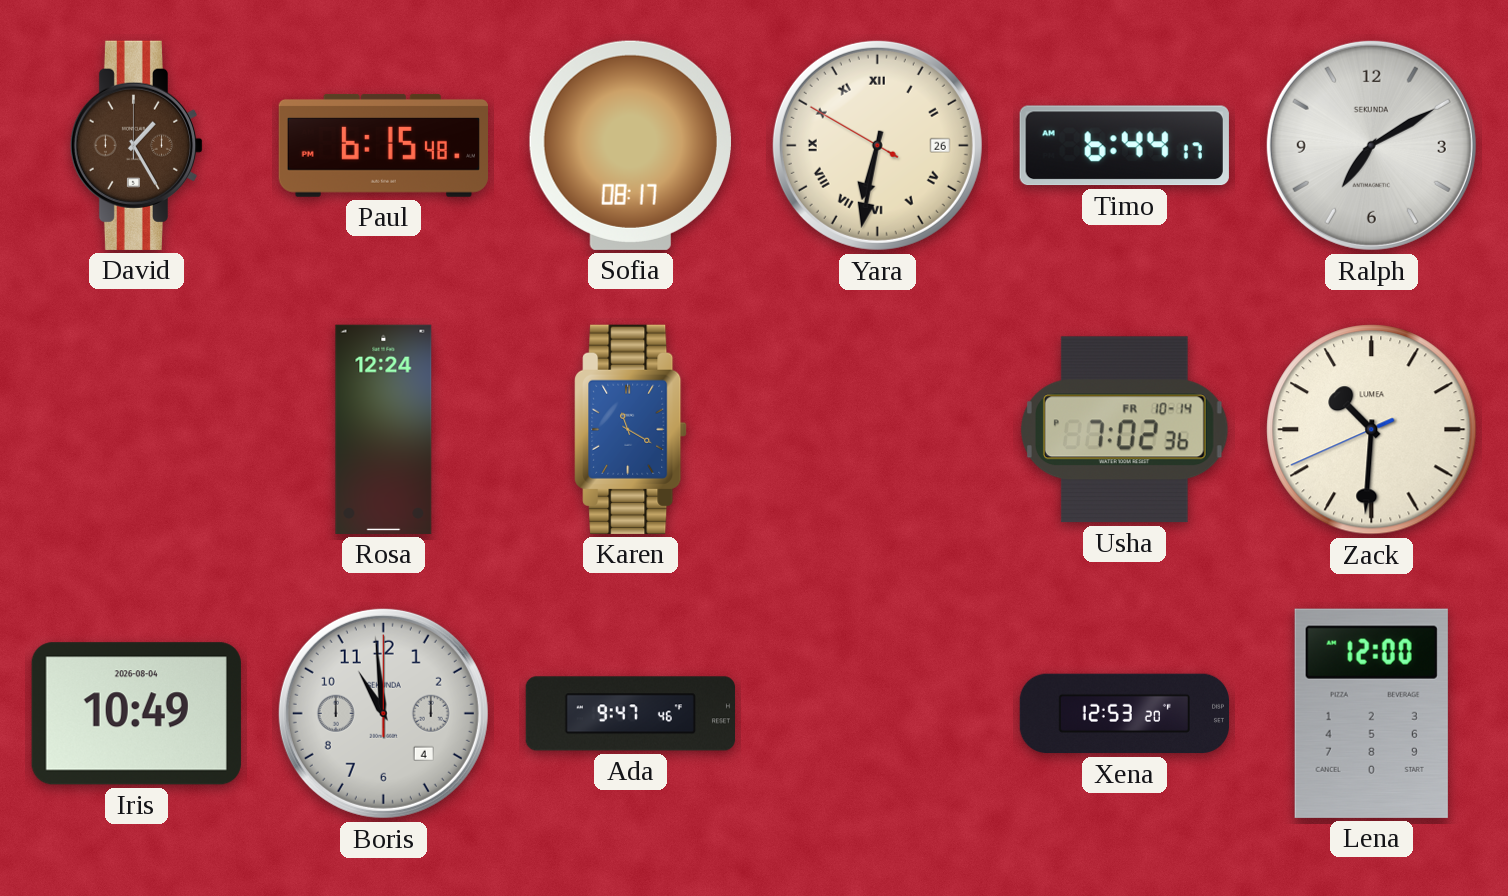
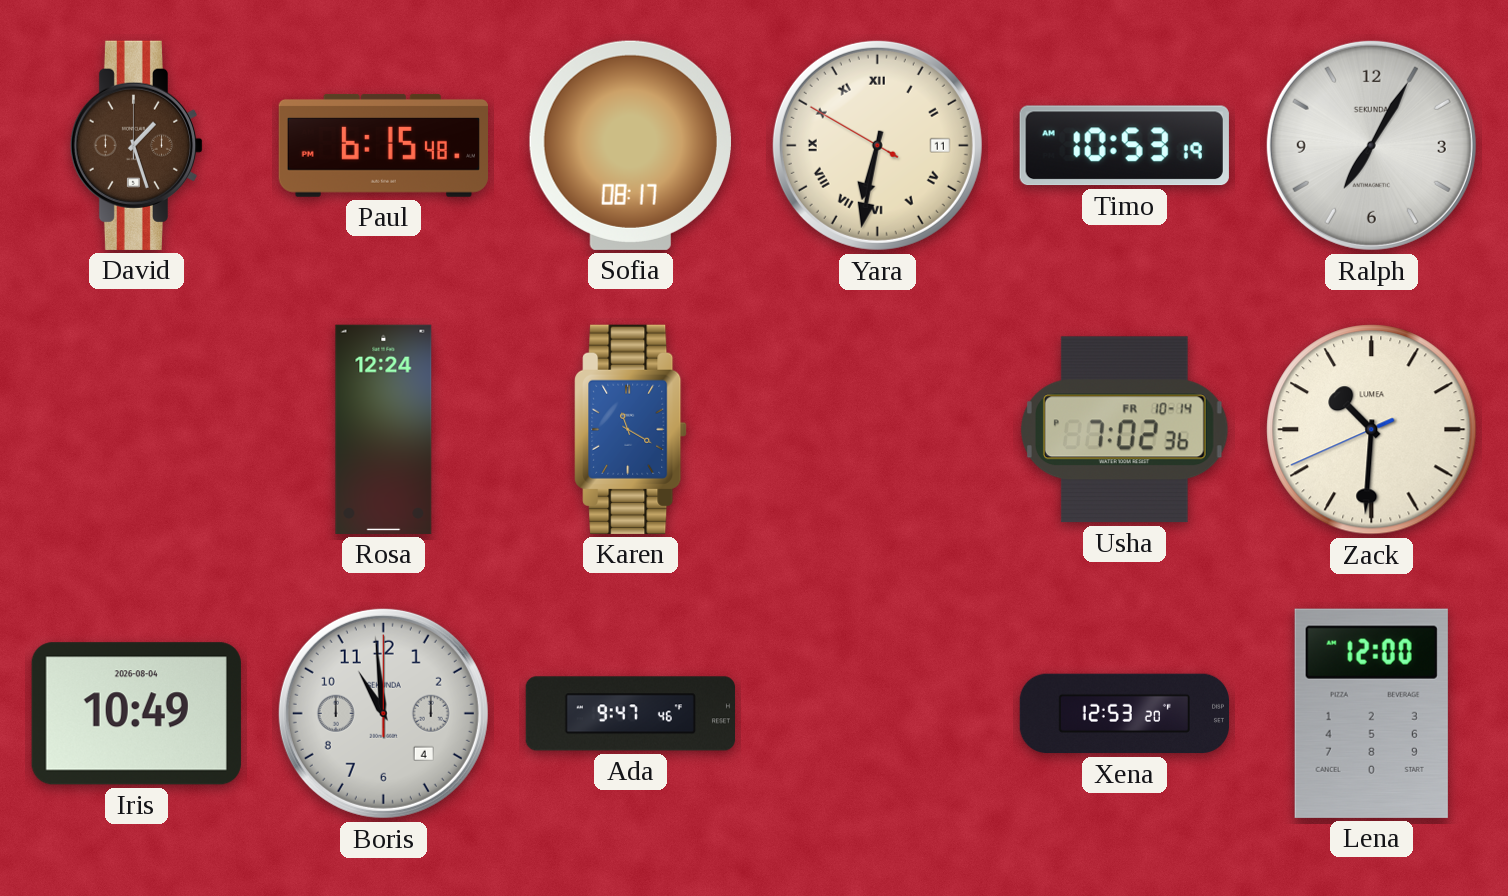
David: 1:25 -> 1:27
Yara date: 26 -> 11
Timo: 6:44 -> 10:53
Ralph: 7:10 -> 7:05
